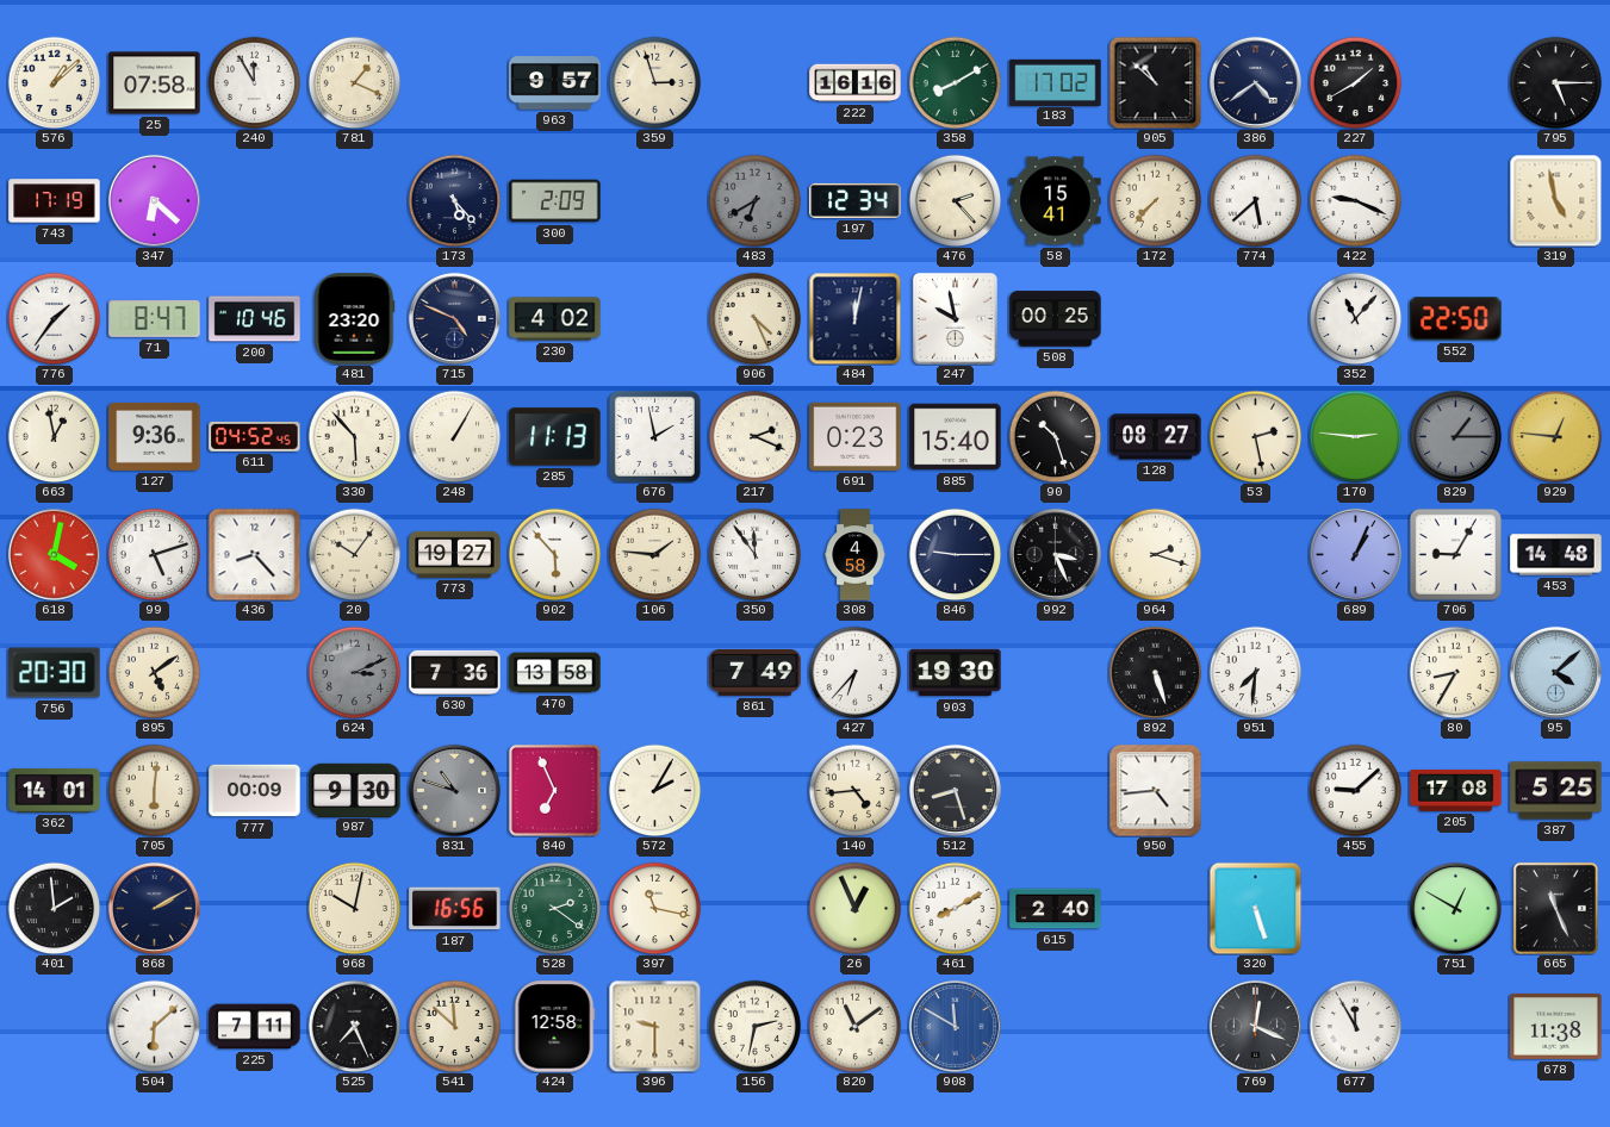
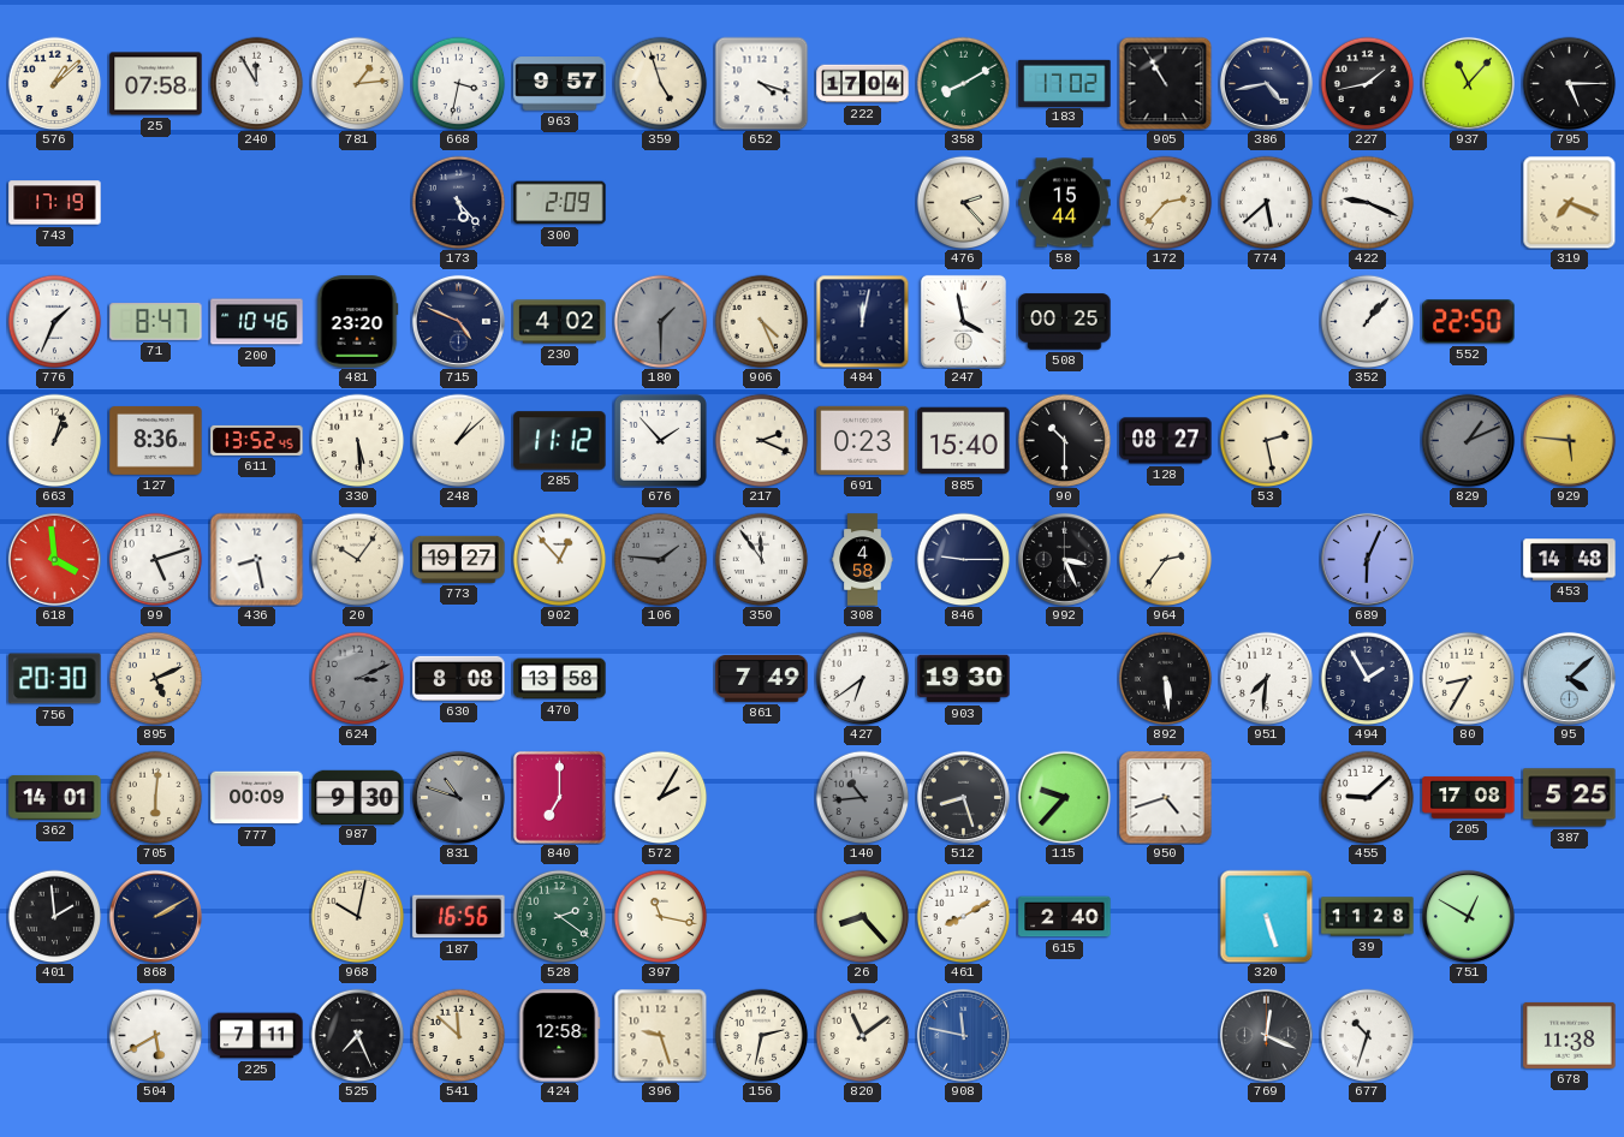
781: 1:19 -> 1:14
668: none -> 3:32
359: 2:57 -> 4:57
652: none -> 4:18
222: 16:16 -> 17:04
905: 10:52 -> 10:55
386: 4:39 -> 4:43
227: 1:40 -> 1:43
937: none -> 11:07
347: 6:22 -> none
483: 6:40 -> none
197: 12:34 -> none
58: 15:41 -> 15:44
172: 7:37 -> 2:37
319: 4:58 -> 7:19
776: 1:36 -> 1:34
180: none -> 1:30
247: 9:58 -> 3:58
352: 11:07 -> 1:07
663: 12:58 -> 1:03
127: 9:36 -> 8:36
611: 04:52 -> 13:52
330: 5:53 -> 5:29
248: 1:05 -> 1:08
285: 11:13 -> 11:12
676: 1:58 -> 1:53
90: 10:27 -> 10:30
170: 2:46 -> none
829: 1:15 -> 1:11
929: 12:46 -> 5:46
618: 4:02 -> 3:59
436: 8:23 -> 8:28
902: 5:53 -> 12:53
106 dial: cream -> grey
964: 2:18 -> 2:36
689: 1:04 -> 6:04
706: 9:05 -> none
895: 5:09 -> 5:11
630: 7:36 -> 8:08
427: 6:37 -> 6:39
892: 5:27 -> 5:29
494: none -> 1:55
840: 6:56 -> 7:00
140: 4:44 -> 10:44
140 dial: cream -> grey
115: none -> 9:37
950: 4:44 -> 4:42
26: 12:56 -> 8:23
39: none -> 11:28
665: 11:26 -> none
504: 6:08 -> 5:40
396: 9:30 -> 9:27
908: 11:50 -> 11:47
677: 11:55 -> 10:33
